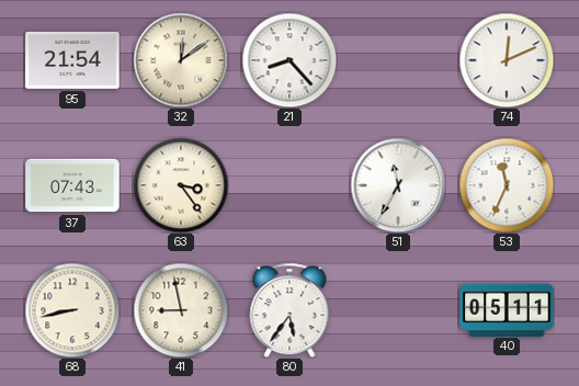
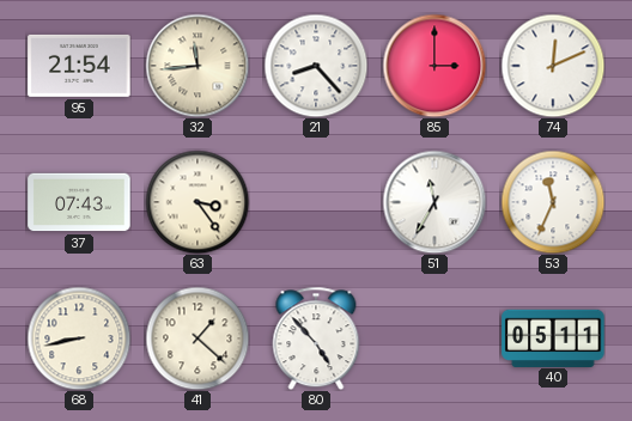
32: 12:09 -> 11:44
85: none -> 3:00
41: 8:58 -> 1:22
80: 5:36 -> 4:53
